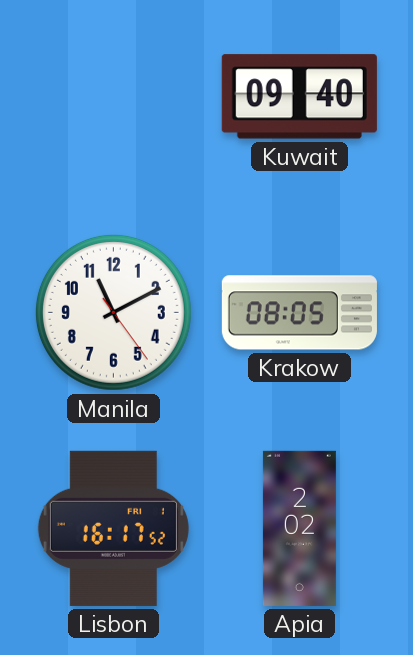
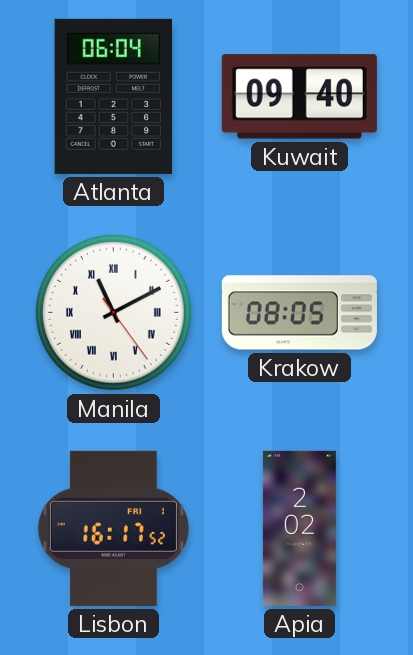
Atlanta: none -> 06:04
Manila numerals: Arabic -> Roman
